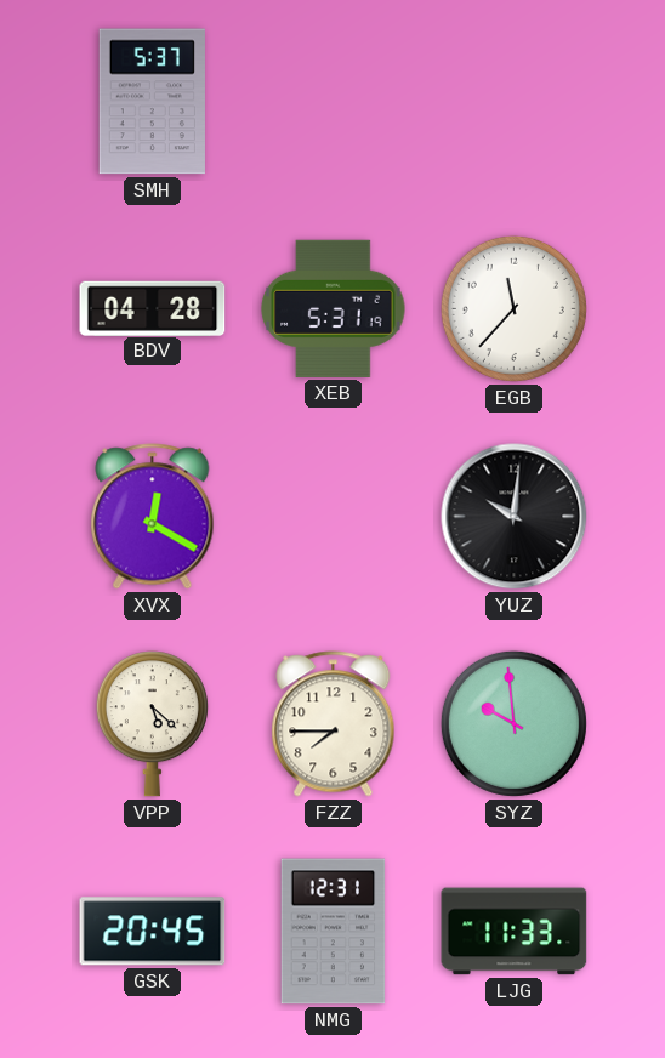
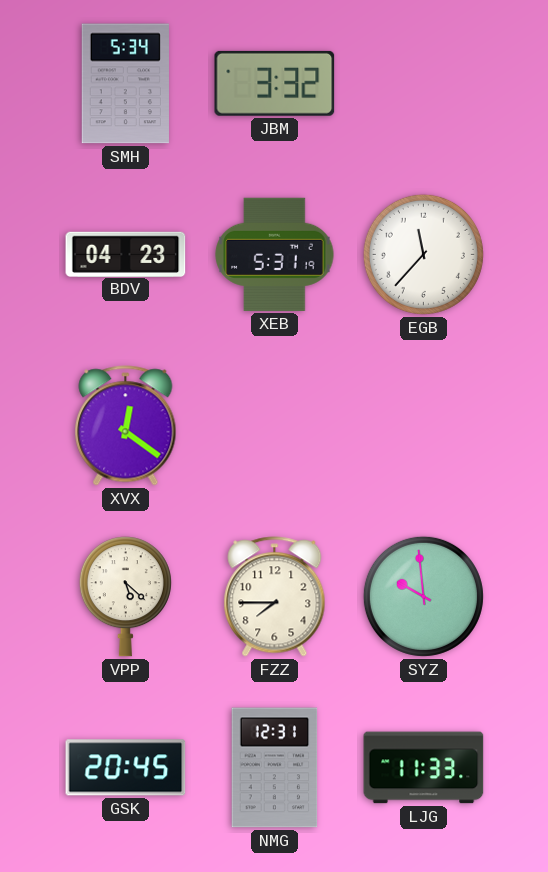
SMH: 5:37 -> 5:34
JBM: none -> 3:32
BDV: 04:28 -> 04:23
XVX: 12:20 -> 12:21
YUZ: 10:01 -> none
